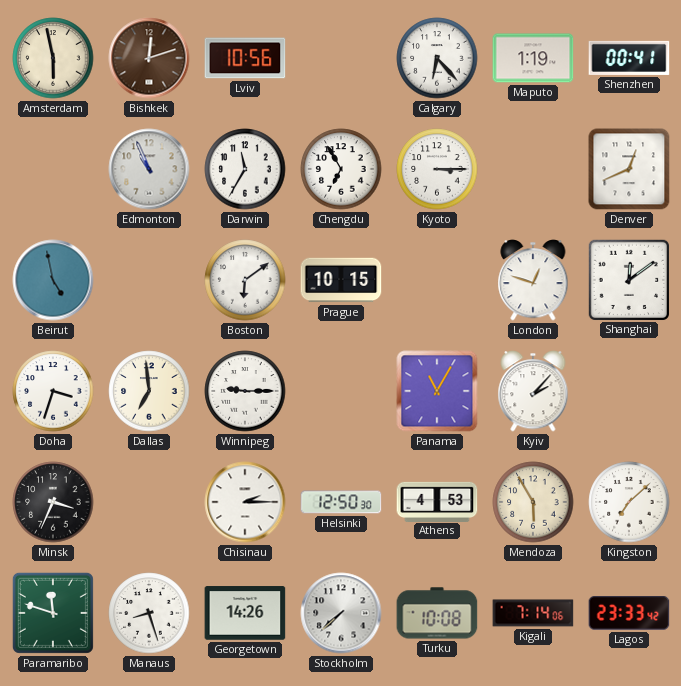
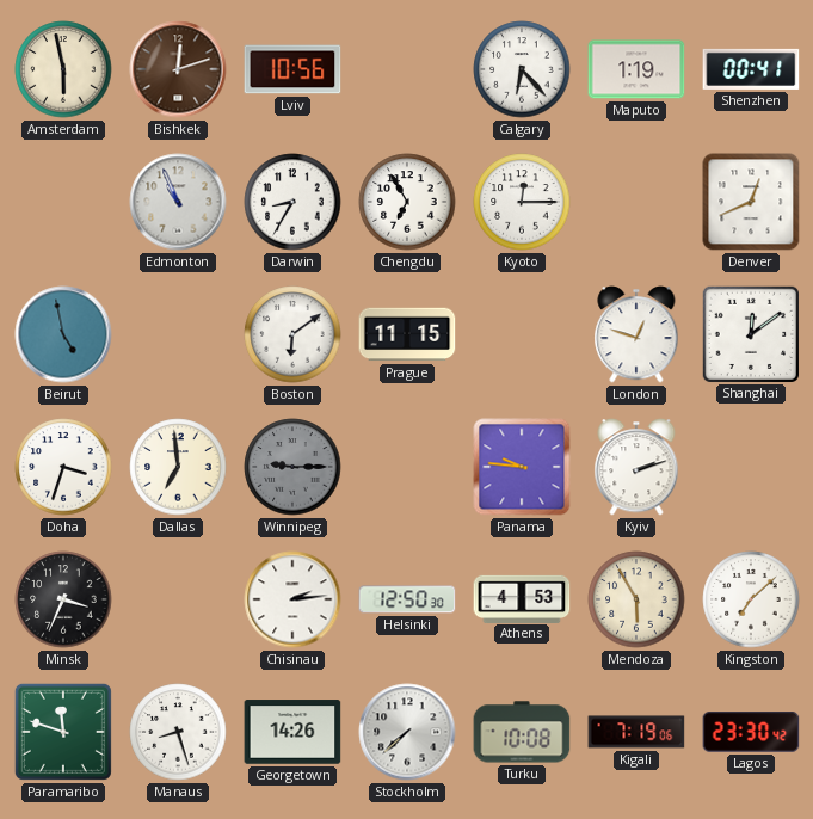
Darwin: 11:35 -> 8:35
Kyoto: 3:15 -> 12:15
Prague: 10:15 -> 11:15
Winnipeg dial: white -> grey
Panama: 11:05 -> 9:46
Kyiv: 2:07 -> 2:12
Chisinau: 2:15 -> 2:14
Kigali: 7:14 -> 7:19
Lagos: 23:33 -> 23:30
